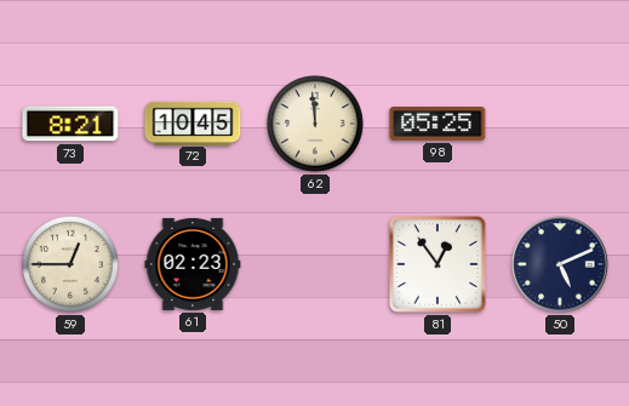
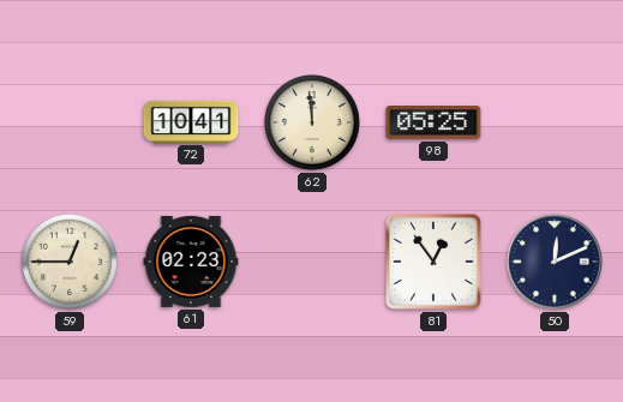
73: 8:21 -> none
72: 10:45 -> 10:41
50: 5:11 -> 12:11
